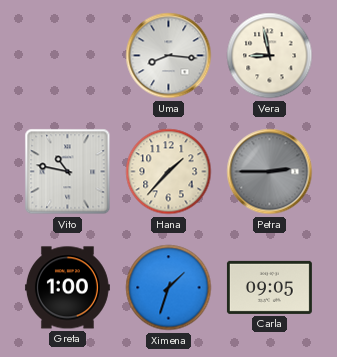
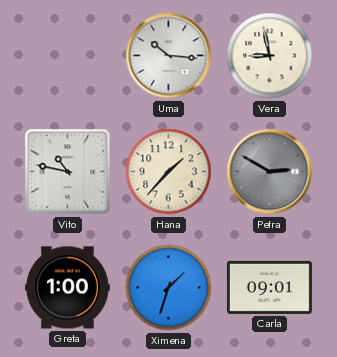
Uma: 8:16 -> 10:16
Petra: 2:45 -> 2:50
Carla: 09:05 -> 09:01
